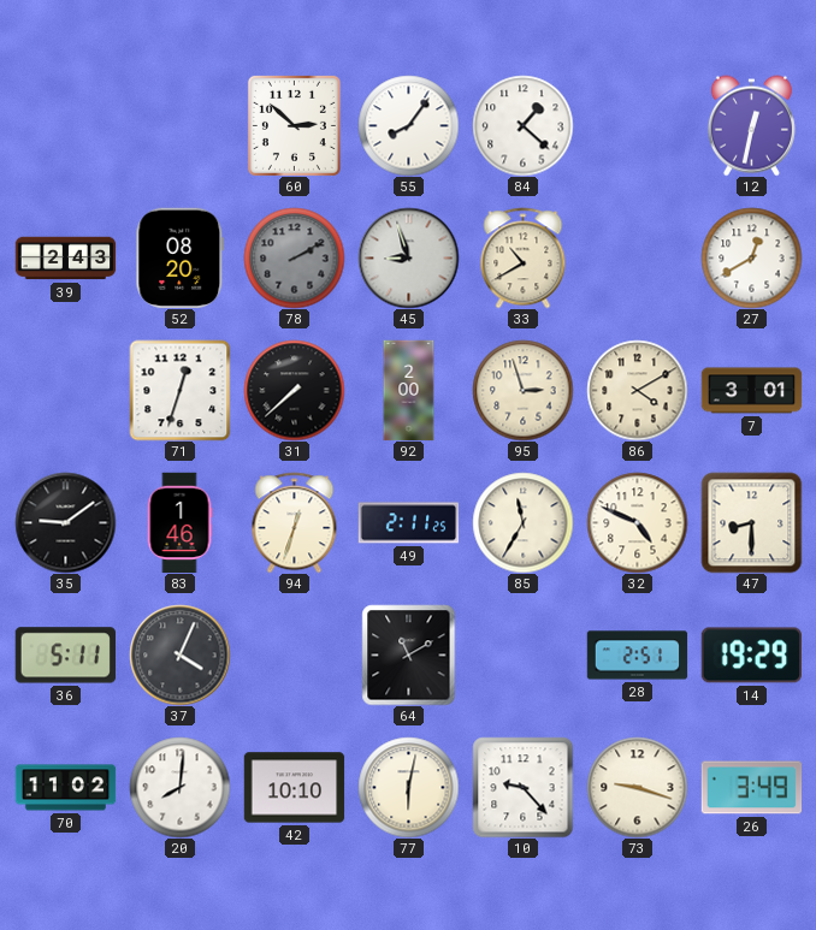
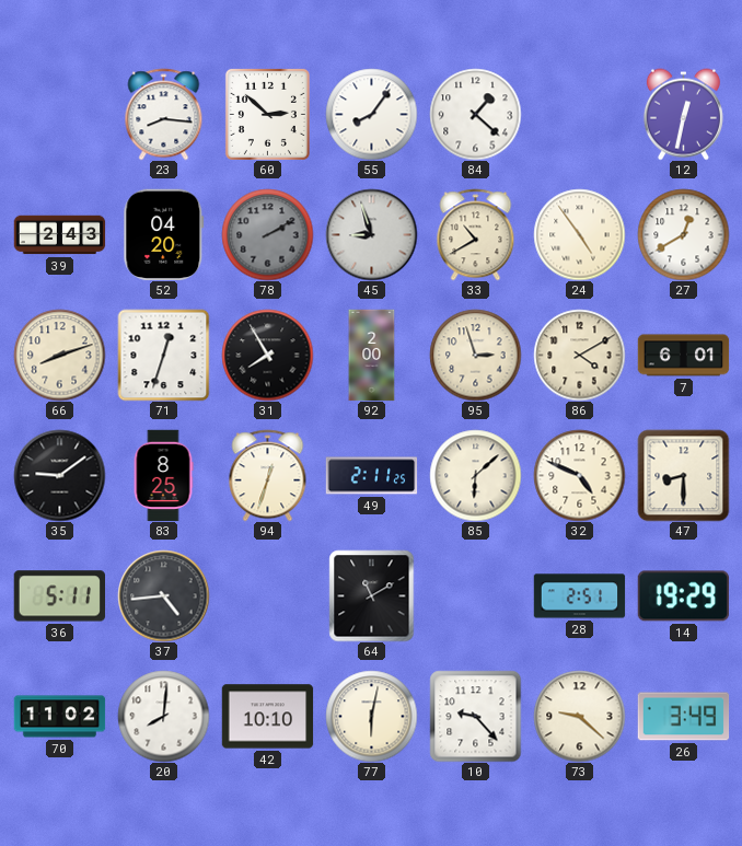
23: none -> 8:16
52: 08:20 -> 04:20
24: none -> 4:54
66: none -> 8:12
31: 7:38 -> 7:55
7: 3:01 -> 6:01
83: 1:46 -> 8:25
85: 11:35 -> 6:08
37: 4:04 -> 4:44
73: 9:18 -> 9:22
